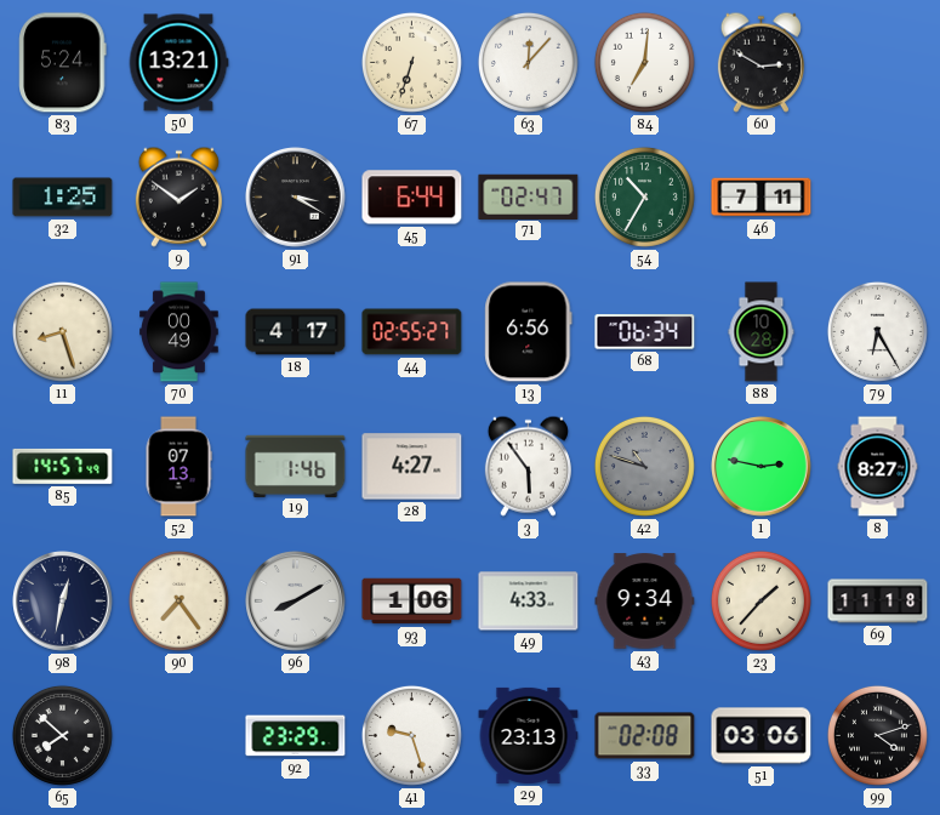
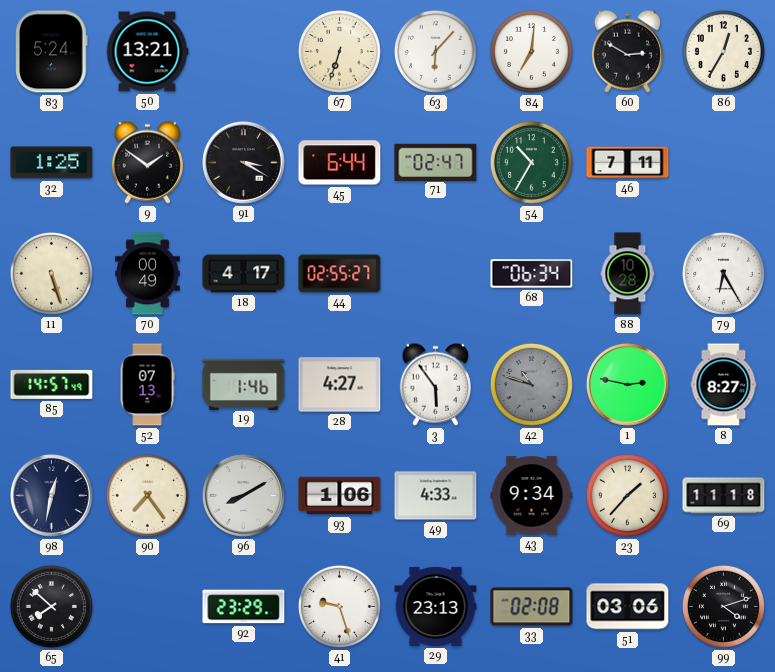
63: 12:07 -> 6:07
86: none -> 12:35
11: 8:27 -> 5:27
13: 6:56 -> none
